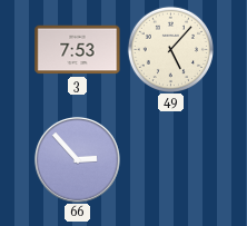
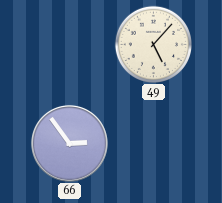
3: 7:53 -> none
66: 2:53 -> 2:54
